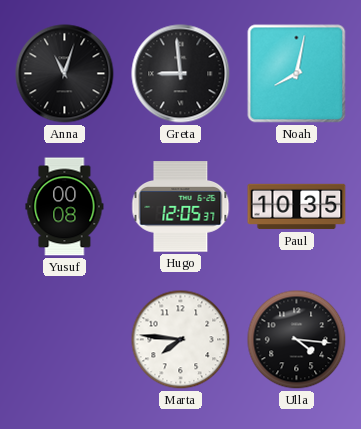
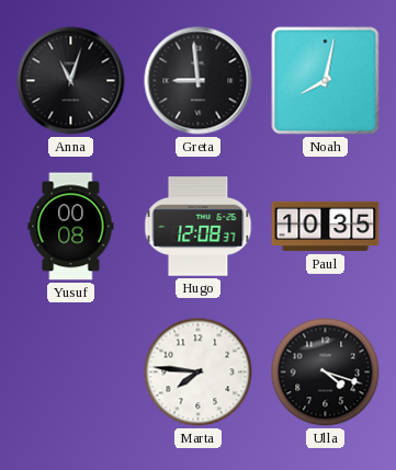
Hugo: 12:05 -> 12:08
Ulla: 4:16 -> 4:18
